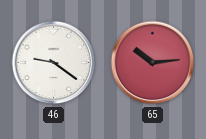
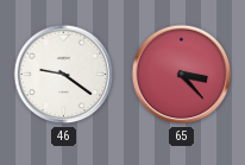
65: 10:14 -> 3:23
